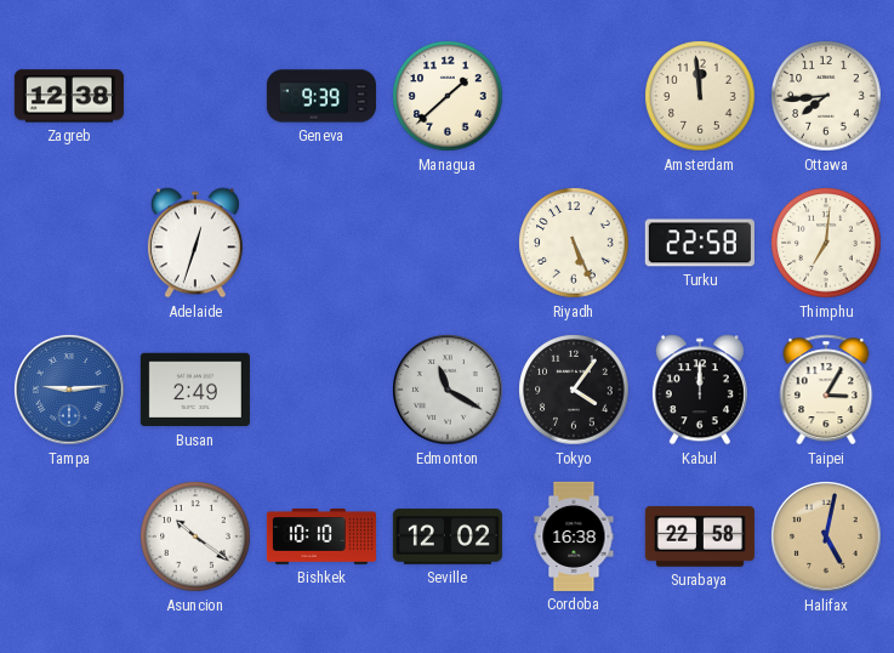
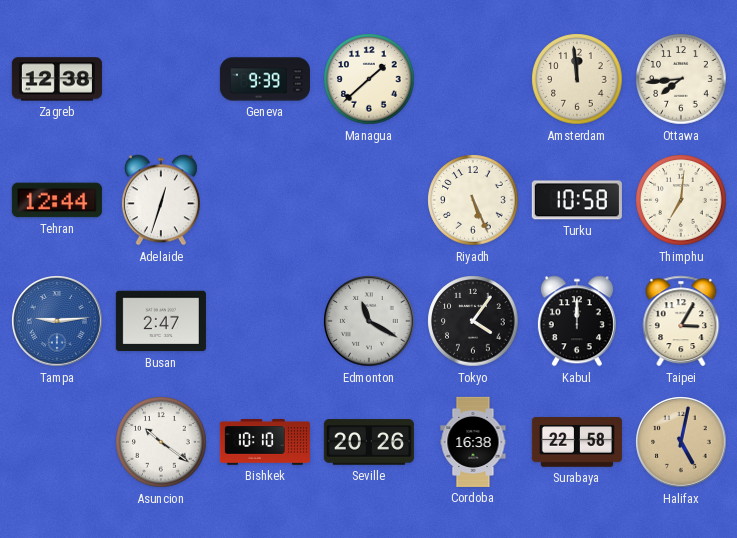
Tehran: none -> 12:44
Turku: 22:58 -> 10:58
Busan: 2:49 -> 2:47
Seville: 12:02 -> 20:26
